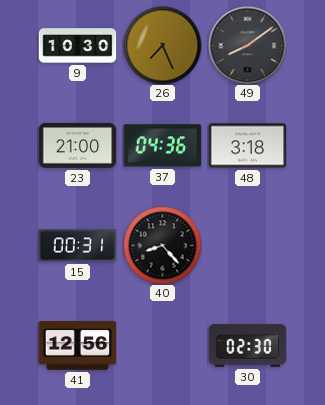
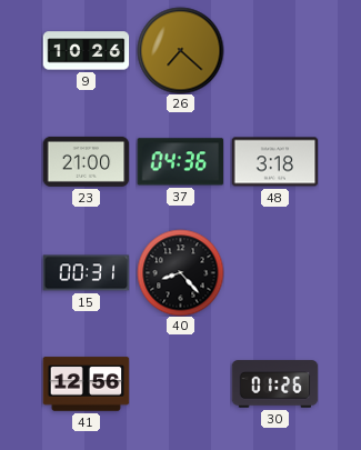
9: 10:30 -> 10:26
26: 7:26 -> 7:22
49: 8:09 -> none
30: 02:30 -> 01:26
